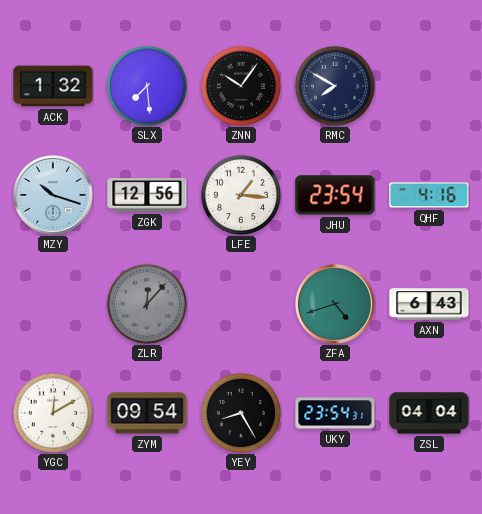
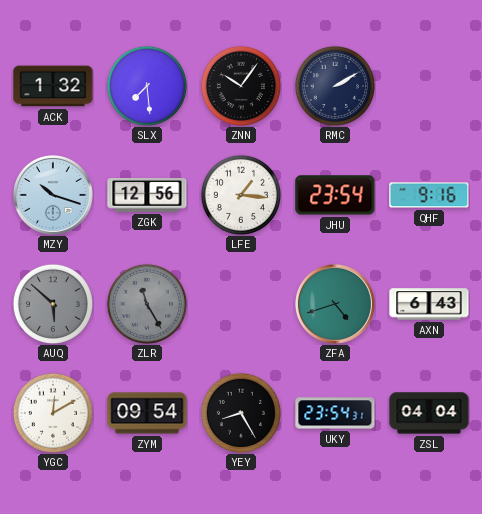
RMC: 7:50 -> 2:10
QHF: 4:16 -> 9:16
AUQ: none -> 5:52
ZLR: 12:07 -> 11:25
